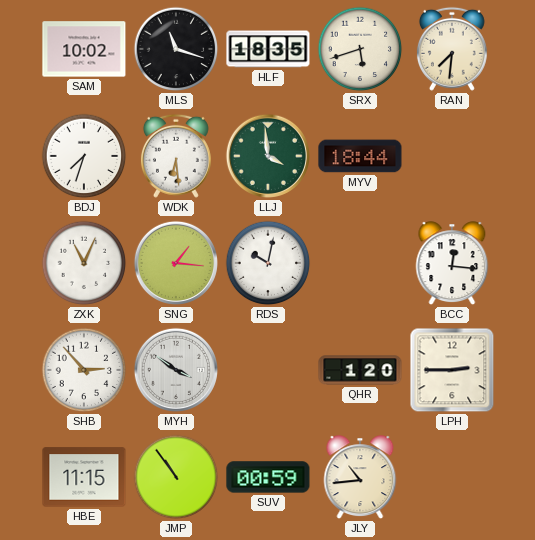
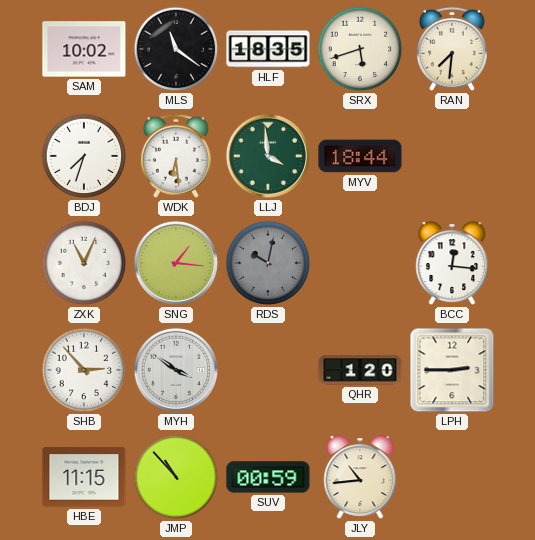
MLS: 11:18 -> 11:21
RDS dial: white -> grey
JMP: 10:54 -> 10:53
